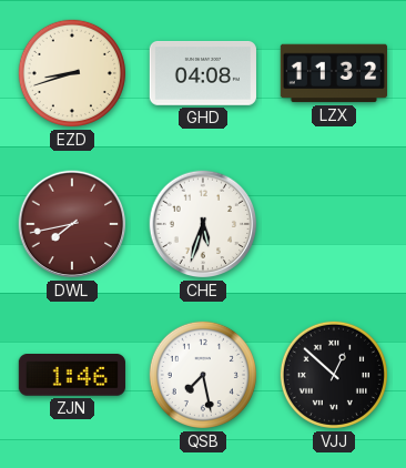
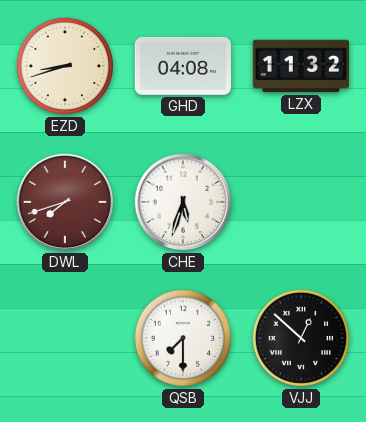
DWL: 7:43 -> 7:42
ZJN: 1:46 -> none
QSB: 7:28 -> 7:30
